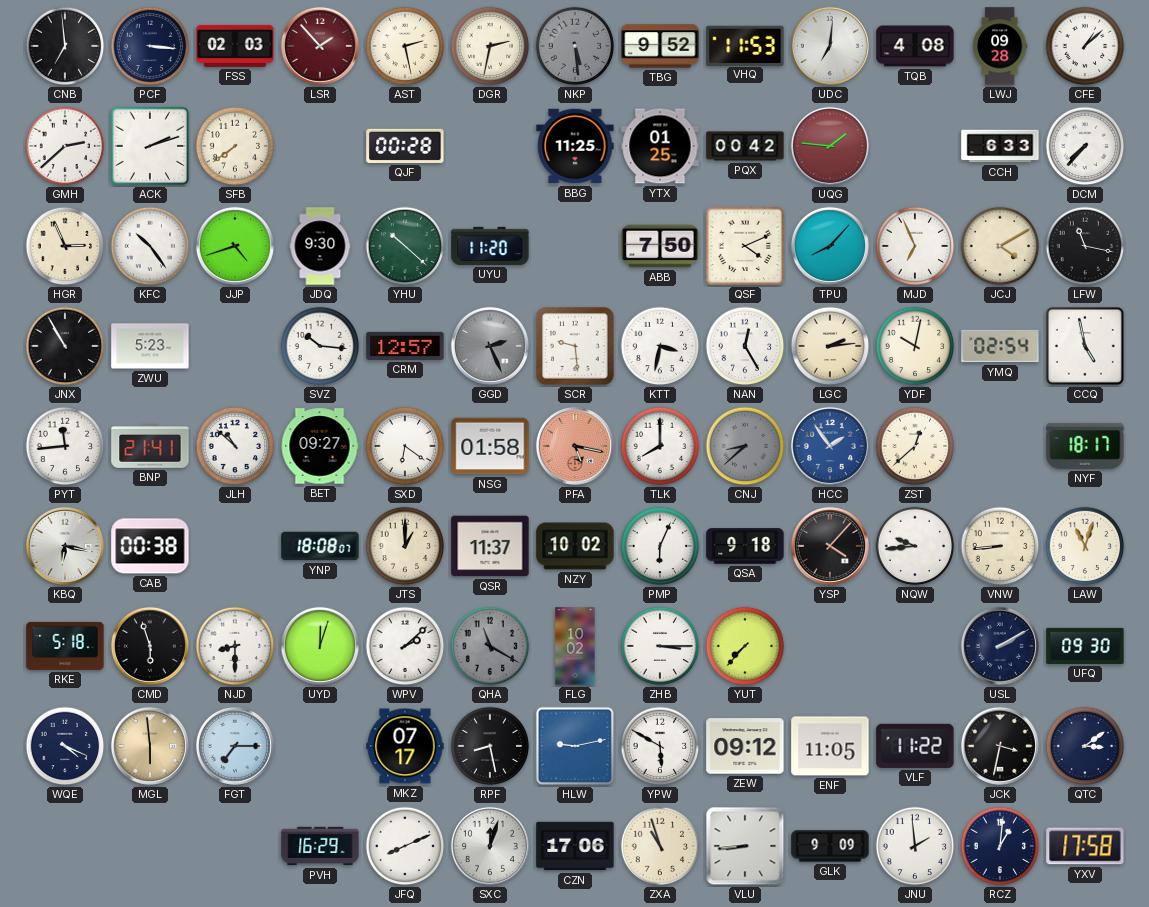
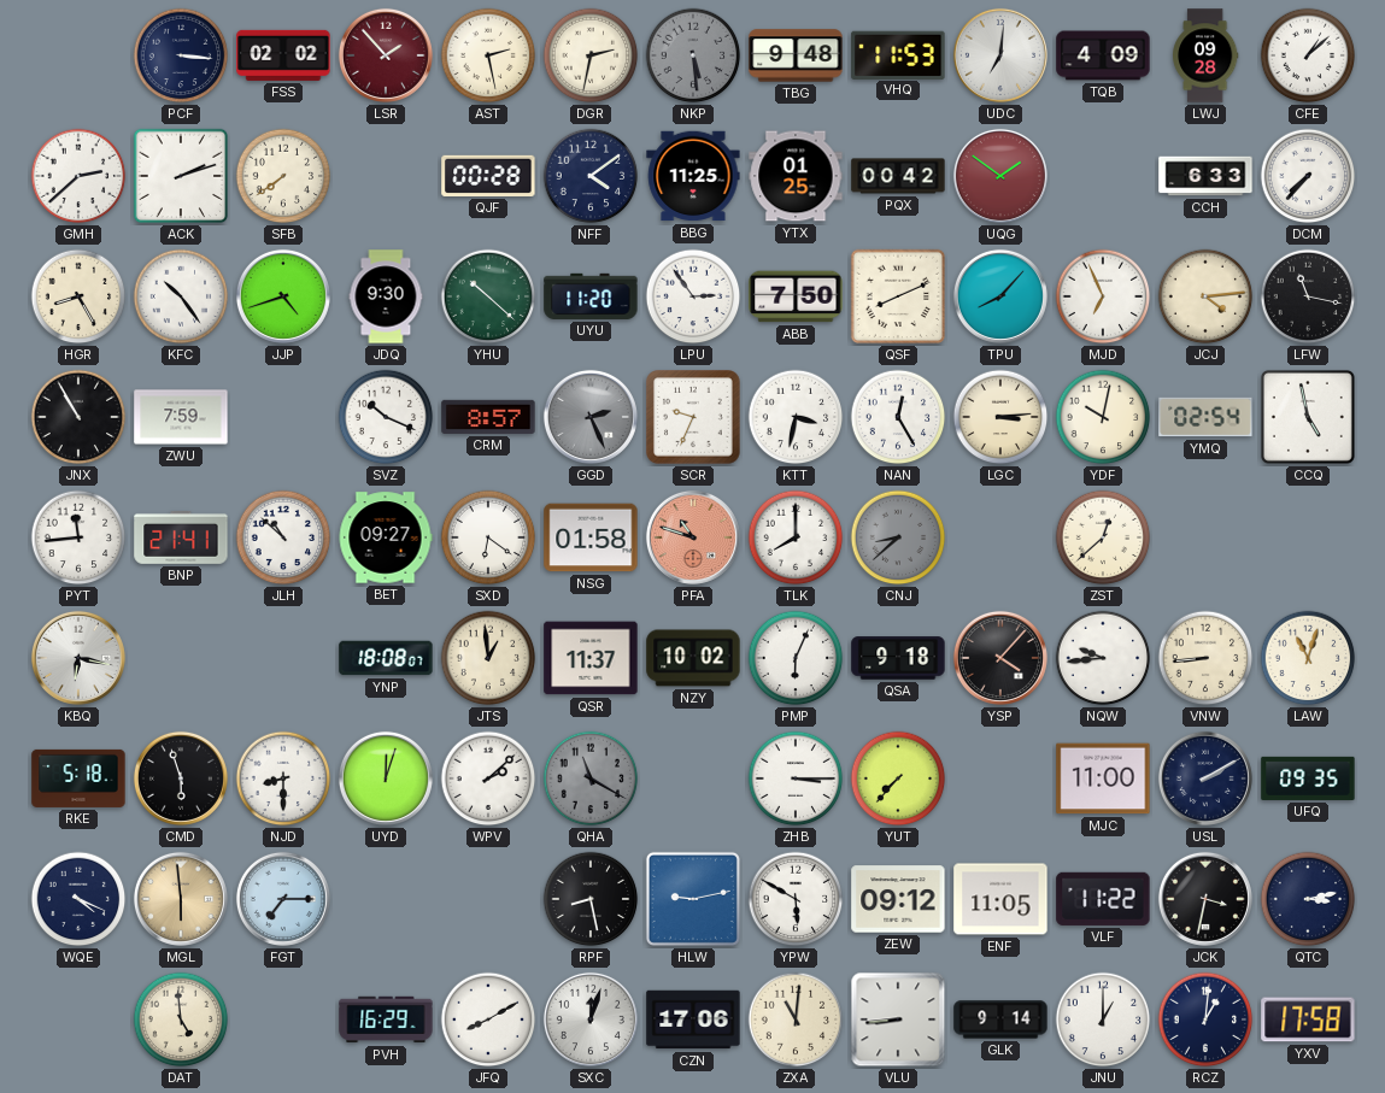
CNB: 6:59 -> none
FSS: 02:03 -> 02:02
TBG: 9:52 -> 9:48
TQB: 4:08 -> 4:09
NFF: none -> 4:09
UQG: 1:46 -> 1:51
HGR: 2:56 -> 8:25
LPU: none -> 2:54
QSF: 4:11 -> 8:11
JCJ: 4:10 -> 4:14
ZWU: 5:23 -> 7:59
SVZ: 10:16 -> 10:19
CRM: 12:57 -> 8:57
SCR: 9:29 -> 9:34
LGC: 2:14 -> 3:14
PFA: 5:17 -> 10:48
HCC: 1:54 -> none
NYF: 18:17 -> none
CAB: 00:38 -> none
JTS: 1:00 -> 12:59
FLG: 10:02 -> none
MJC: none -> 11:00
UFQ: 09:30 -> 09:35
MKZ: 07:17 -> none
QTC: 3:09 -> 3:13
DAT: none -> 4:59
JFQ: 8:11 -> 8:10
ZXA: 10:57 -> 11:01
GLK: 9:09 -> 9:14
JNU: 1:59 -> 1:00
